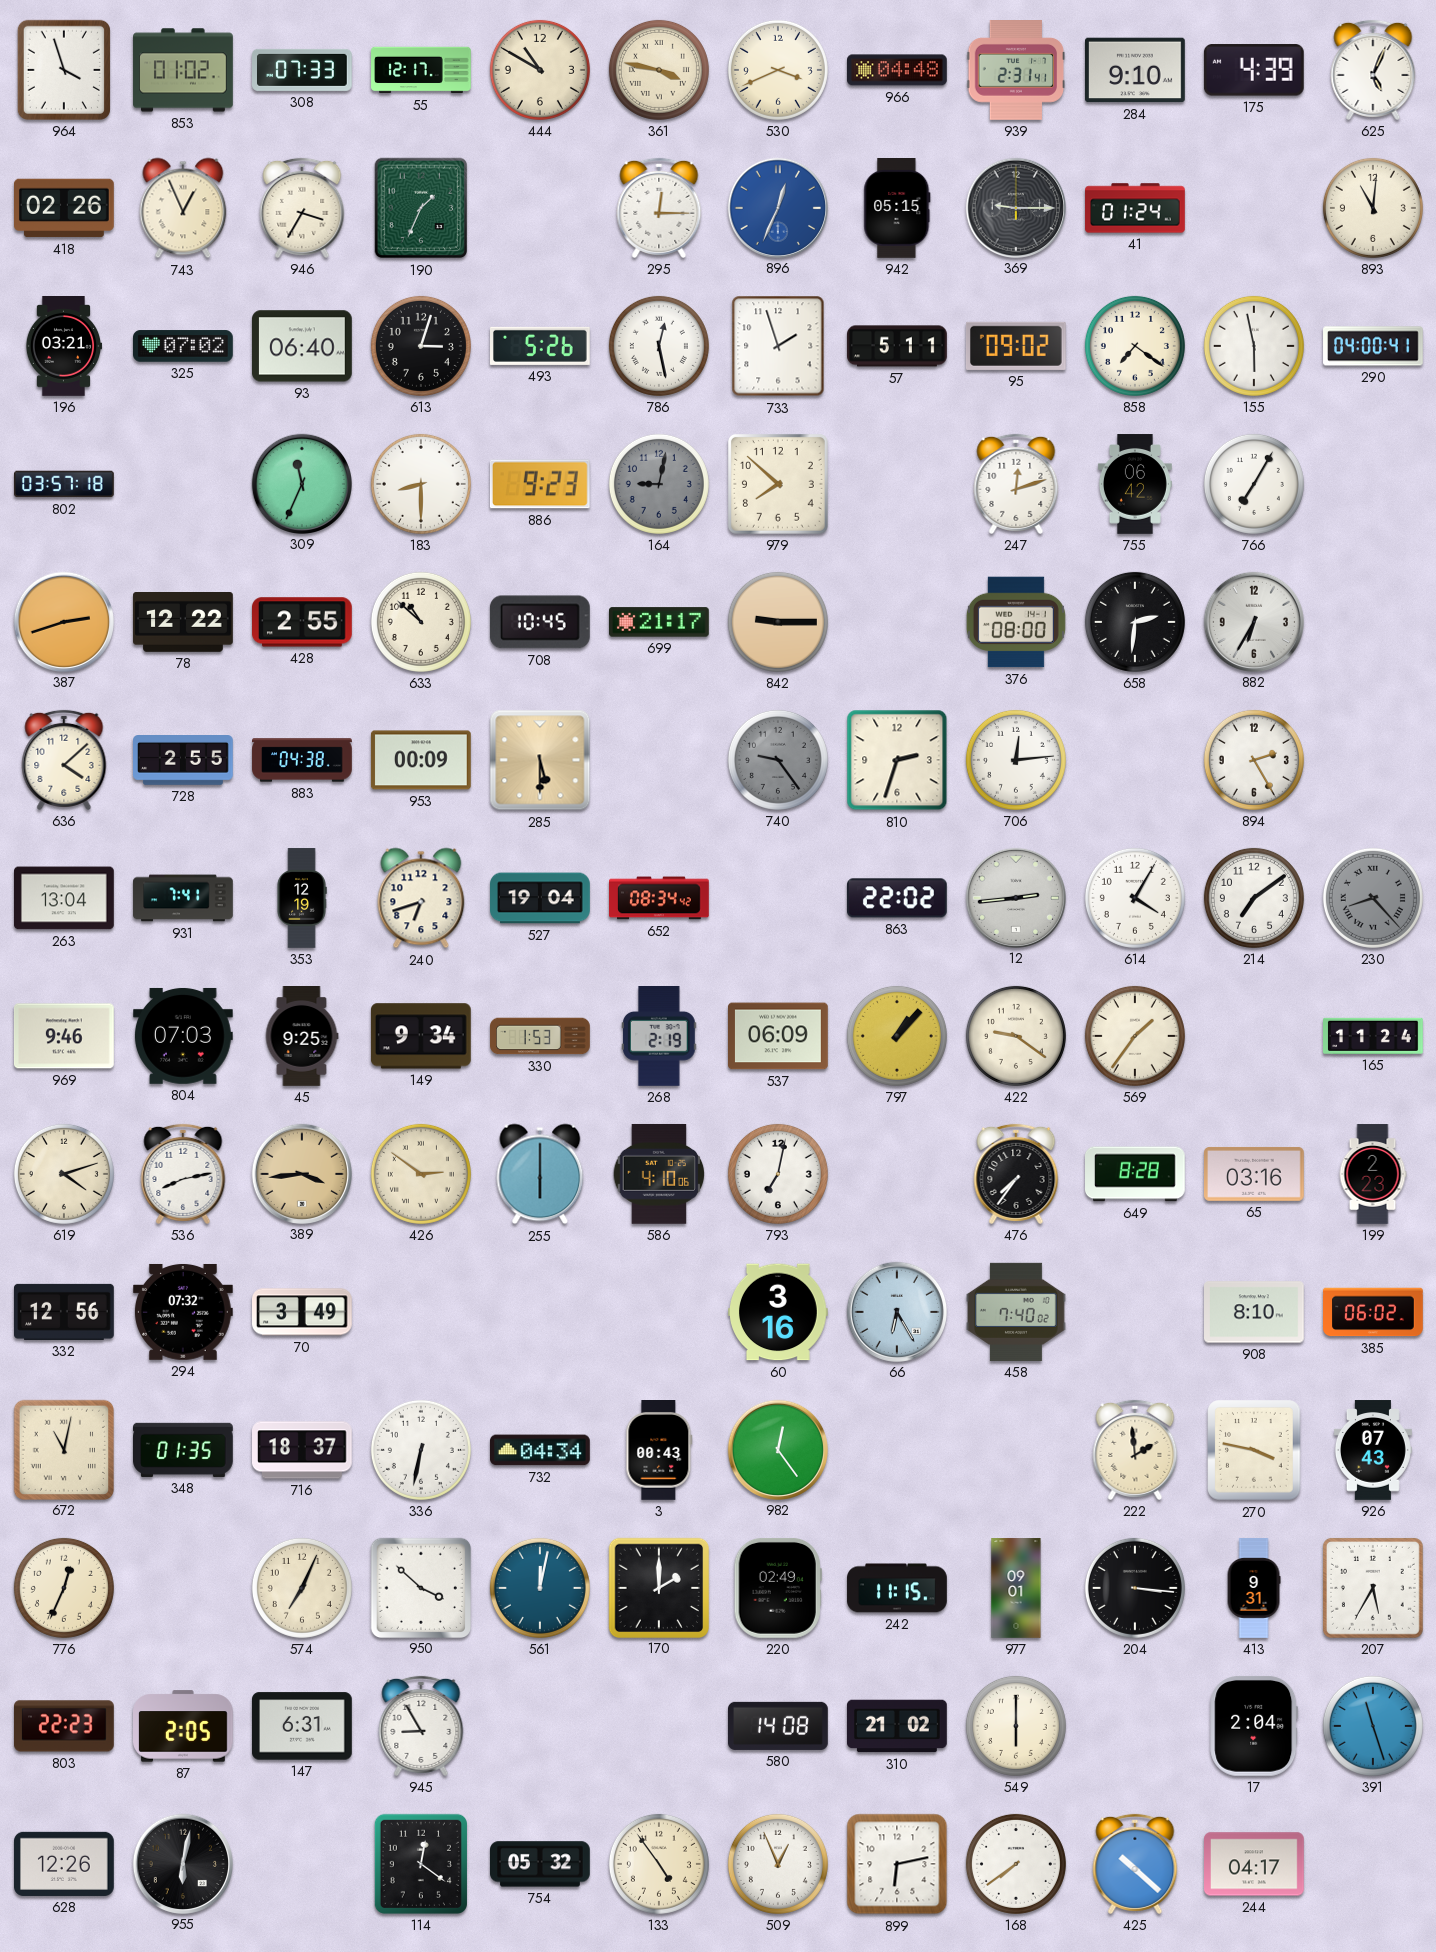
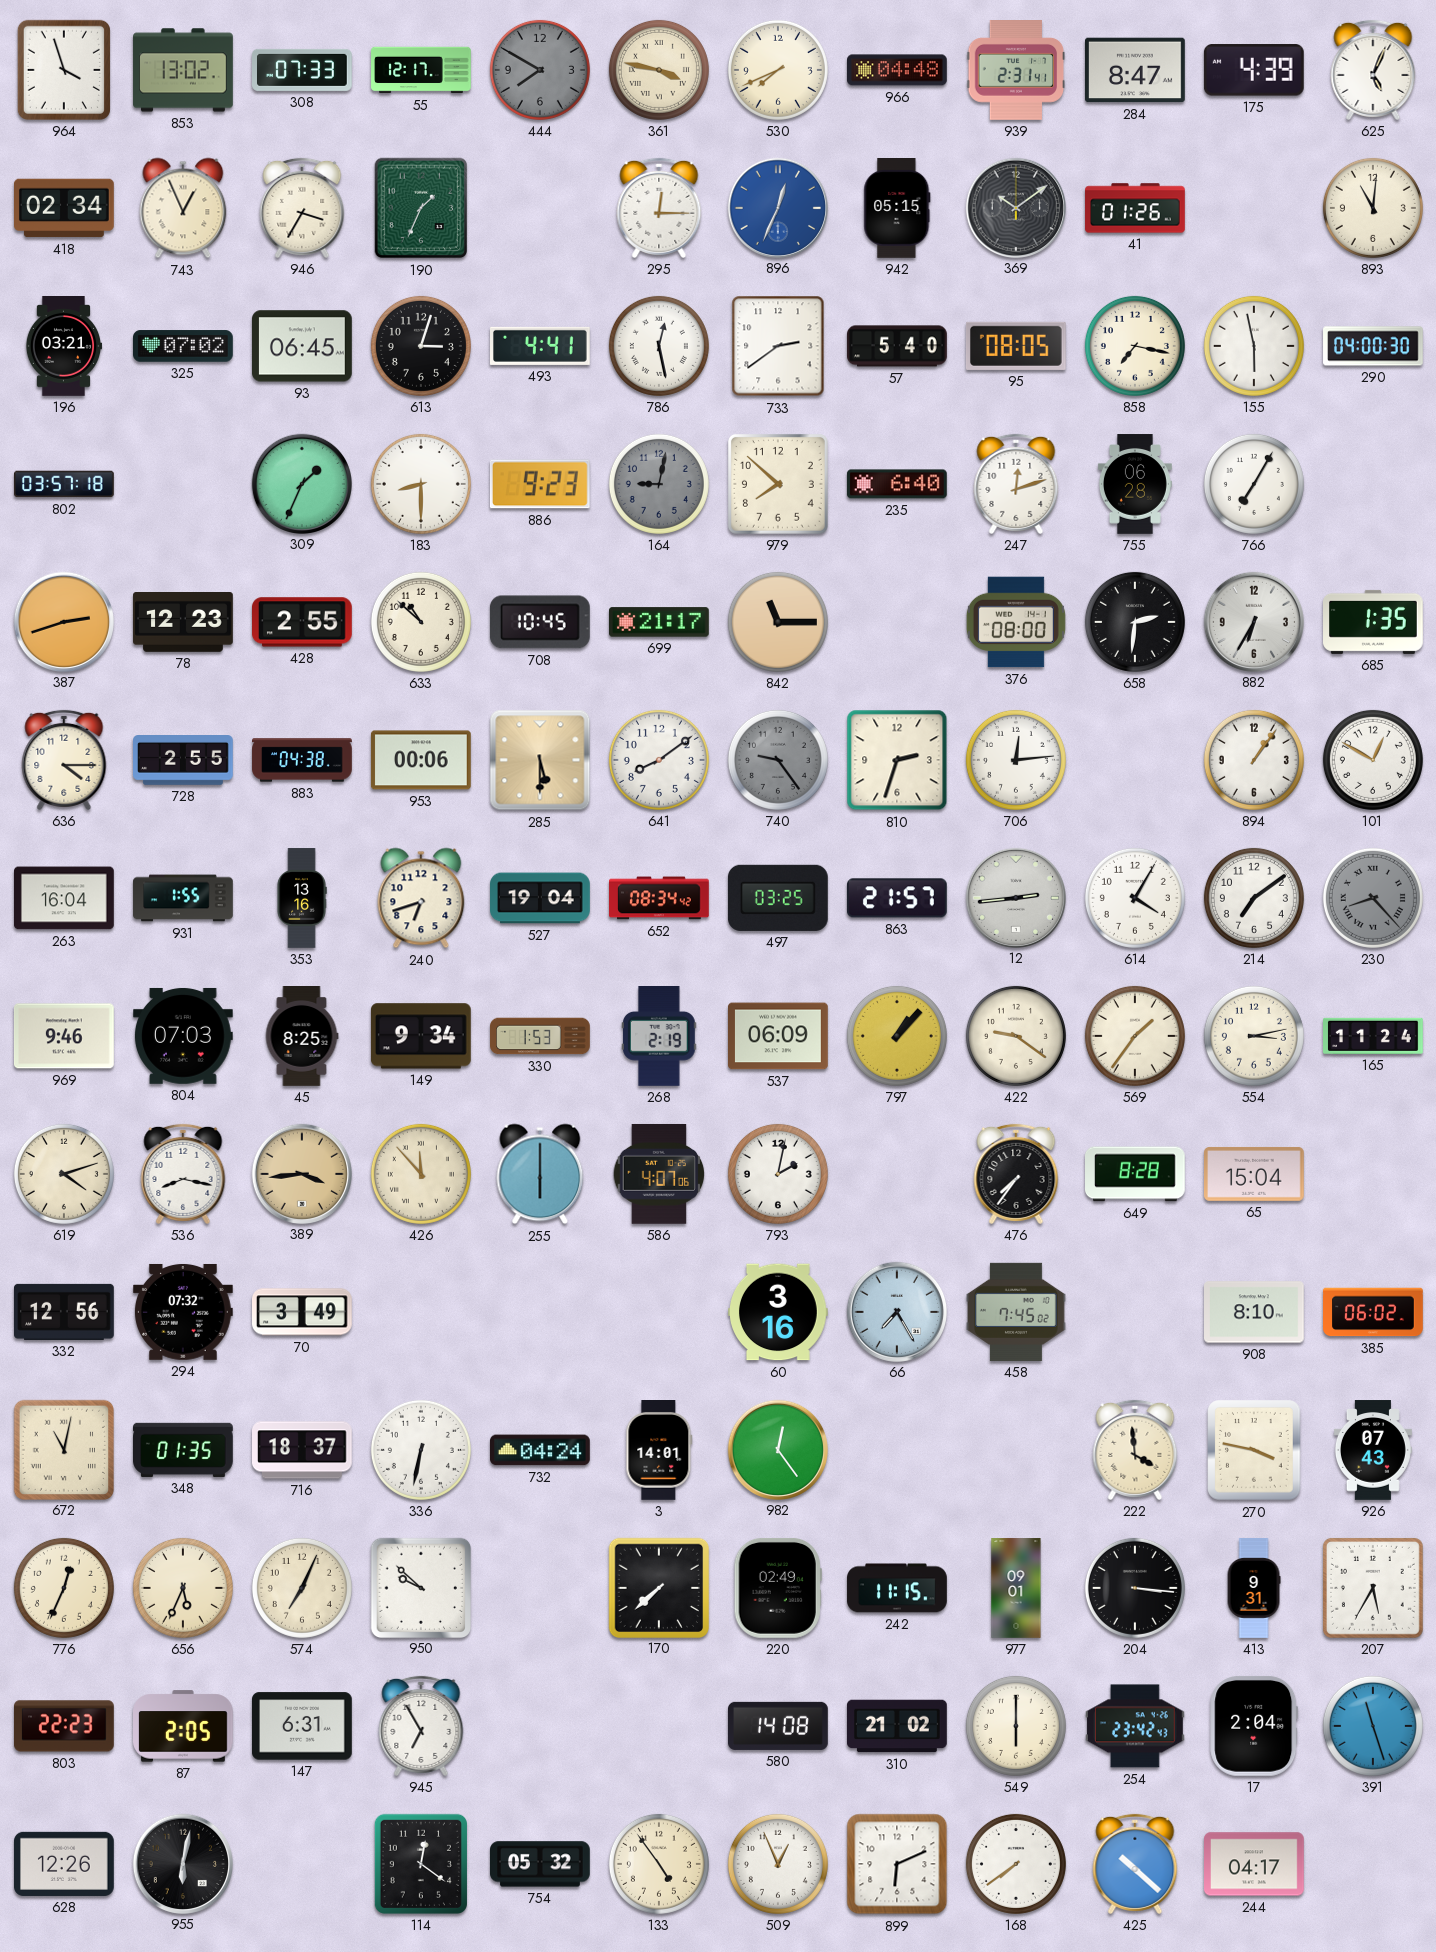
853: 01:02 -> 13:02
444: 10:50 -> 7:50
444 dial: cream -> grey
530: 3:41 -> 7:41
284: 9:10 -> 8:47
418: 02:26 -> 02:34
369: 9:15 -> 10:09
41: 01:24 -> 01:26
93: 06:40 -> 06:45
493: 5:26 -> 4:41
733: 1:57 -> 2:39
57: 5:11 -> 5:40
95: 09:02 -> 08:05
858: 7:21 -> 7:17
290: 04:00:41 -> 04:00:30
309: 11:34 -> 1:34
235: none -> 6:40
755: 06:42 -> 06:28
78: 12:22 -> 12:23
842: 9:15 -> 11:15
685: none -> 1:35
636: 4:08 -> 4:15
953: 00:09 -> 00:06
641: none -> 8:09
894: 2:25 -> 1:06
101: none -> 12:50
263: 13:04 -> 16:04
931: 7:41 -> 1:55
353: 12:19 -> 13:16
497: none -> 03:25
863: 22:02 -> 21:57
45: 9:25 -> 8:25
554: none -> 3:13
536: 8:13 -> 8:17
426: 2:51 -> 11:53
586: 4:10 -> 4:07
793: 7:02 -> 2:02
65: 03:16 -> 15:04
199: 2:23 -> none
66: 6:25 -> 7:25
458: 7:40 -> 7:45
732: 04:34 -> 04:24
3: 00:43 -> 14:01
222: 1:59 -> 3:59
656: none -> 5:34
950: 3:52 -> 9:52
561: 12:02 -> none
170: 2:00 -> 7:38
945: 8:55 -> 6:55
254: none -> 23:42
899: 6:13 -> 6:11
